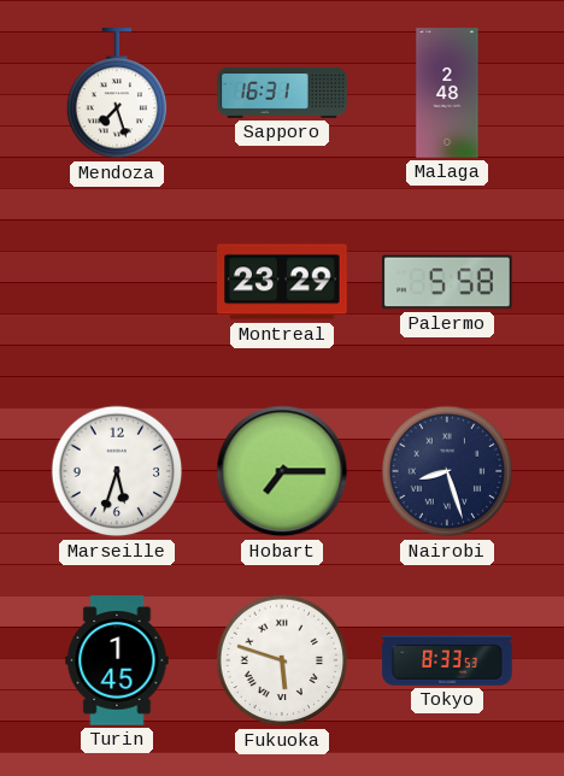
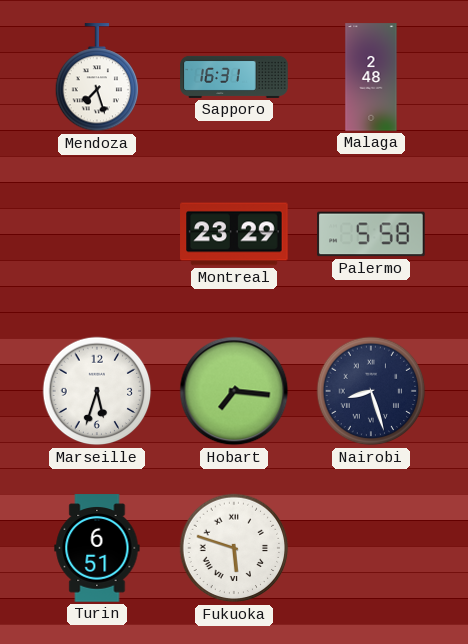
Hobart: 7:15 -> 7:16
Turin: 1:45 -> 6:51
Tokyo: 8:33 -> none
